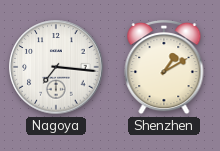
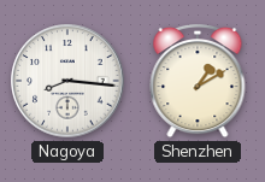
Nagoya: 7:16 -> 8:16
